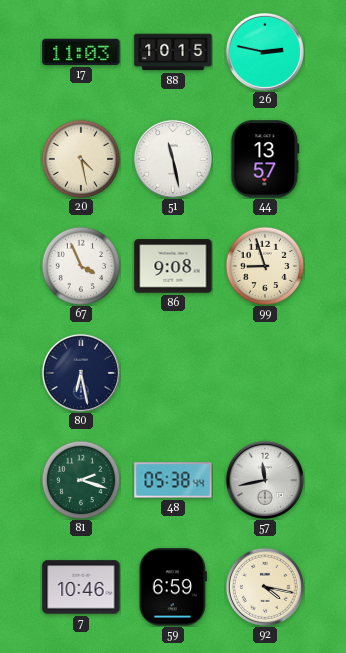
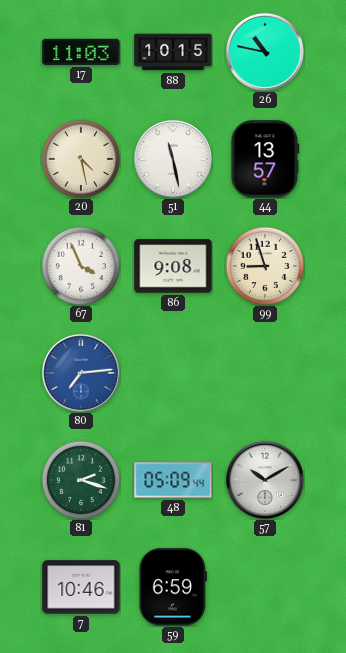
26: 2:47 -> 10:47
80: 6:28 -> 7:14
80 dial: navy -> blue
48: 05:38 -> 05:09
57: 11:43 -> 10:10
92: 4:17 -> none
